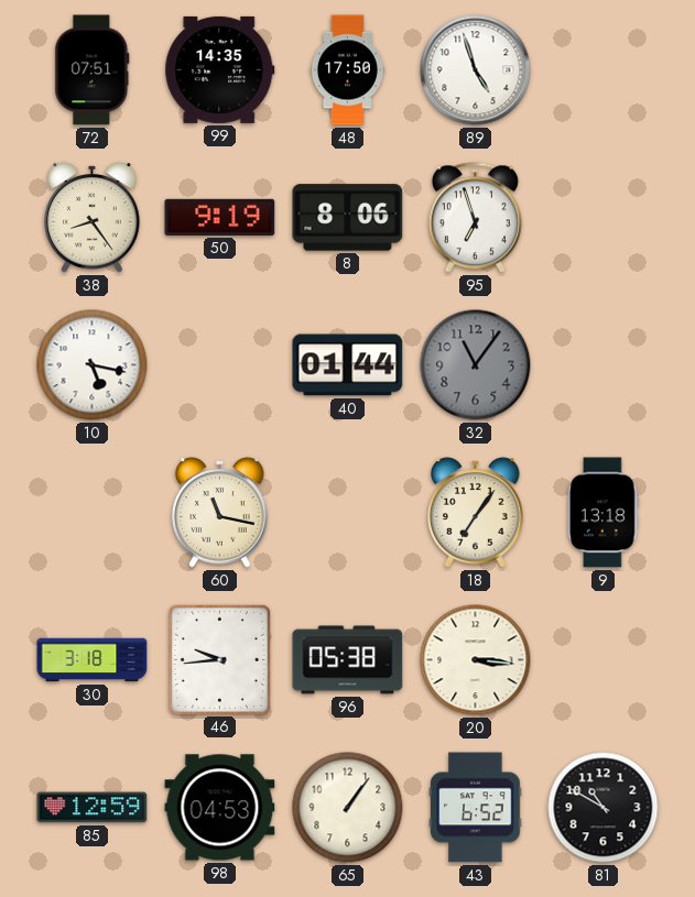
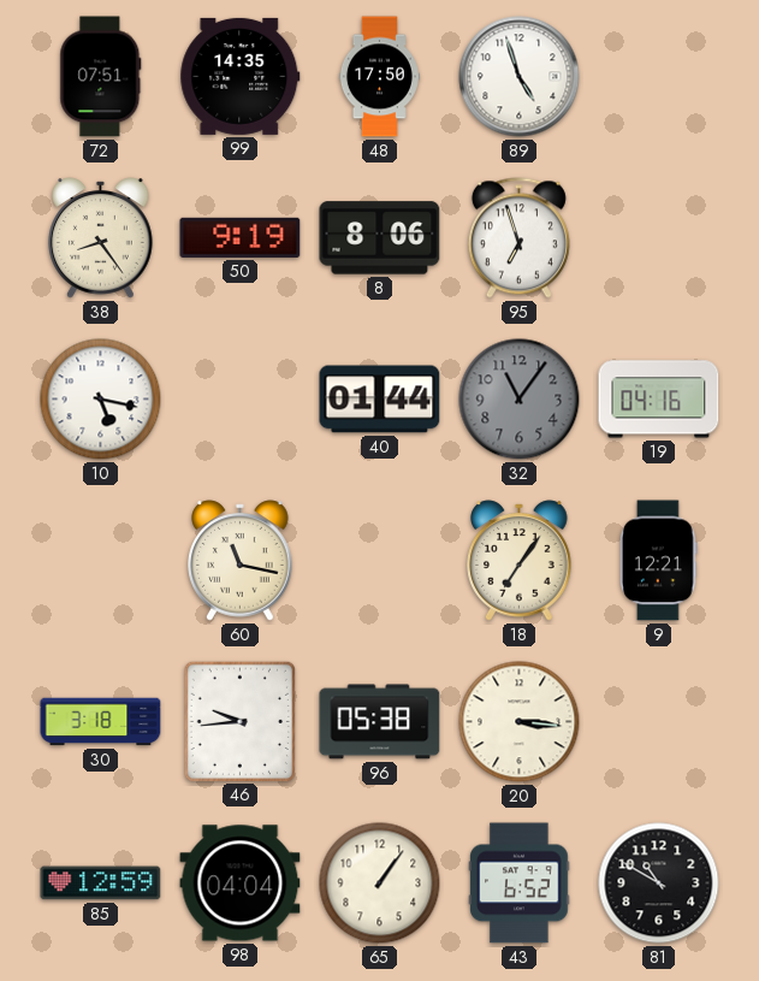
19: none -> 04:16
9: 13:18 -> 12:21
98: 04:53 -> 04:04
